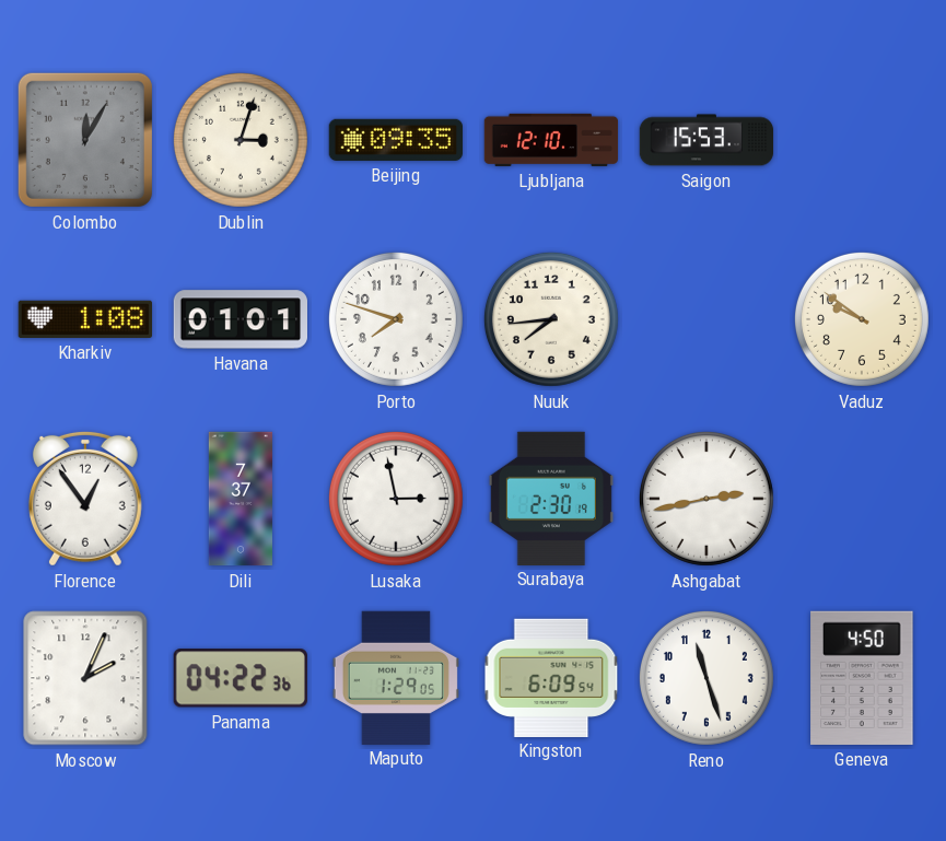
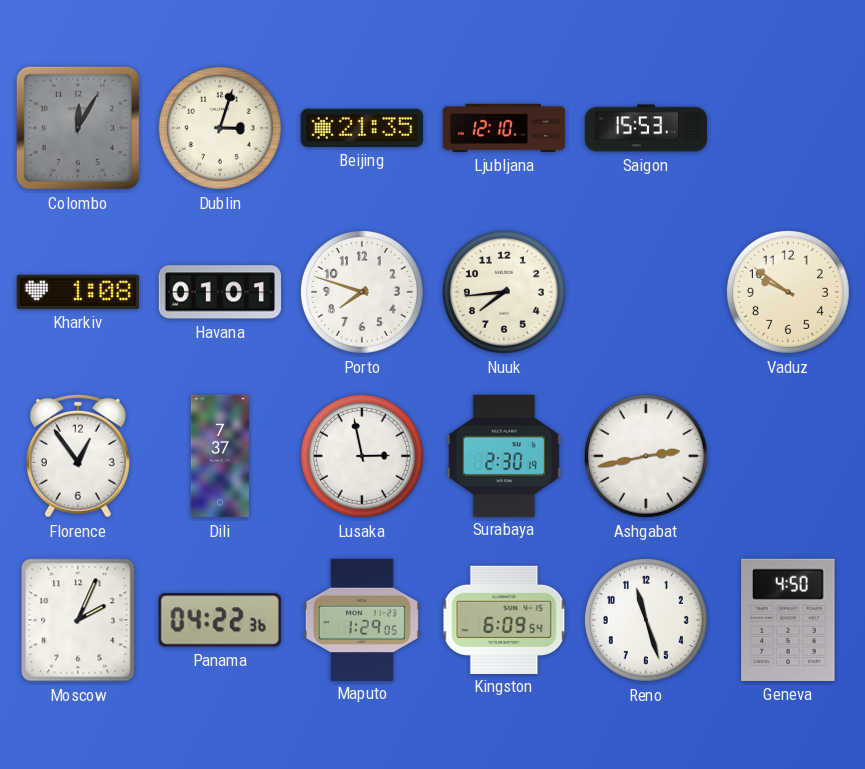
Beijing: 09:35 -> 21:35
